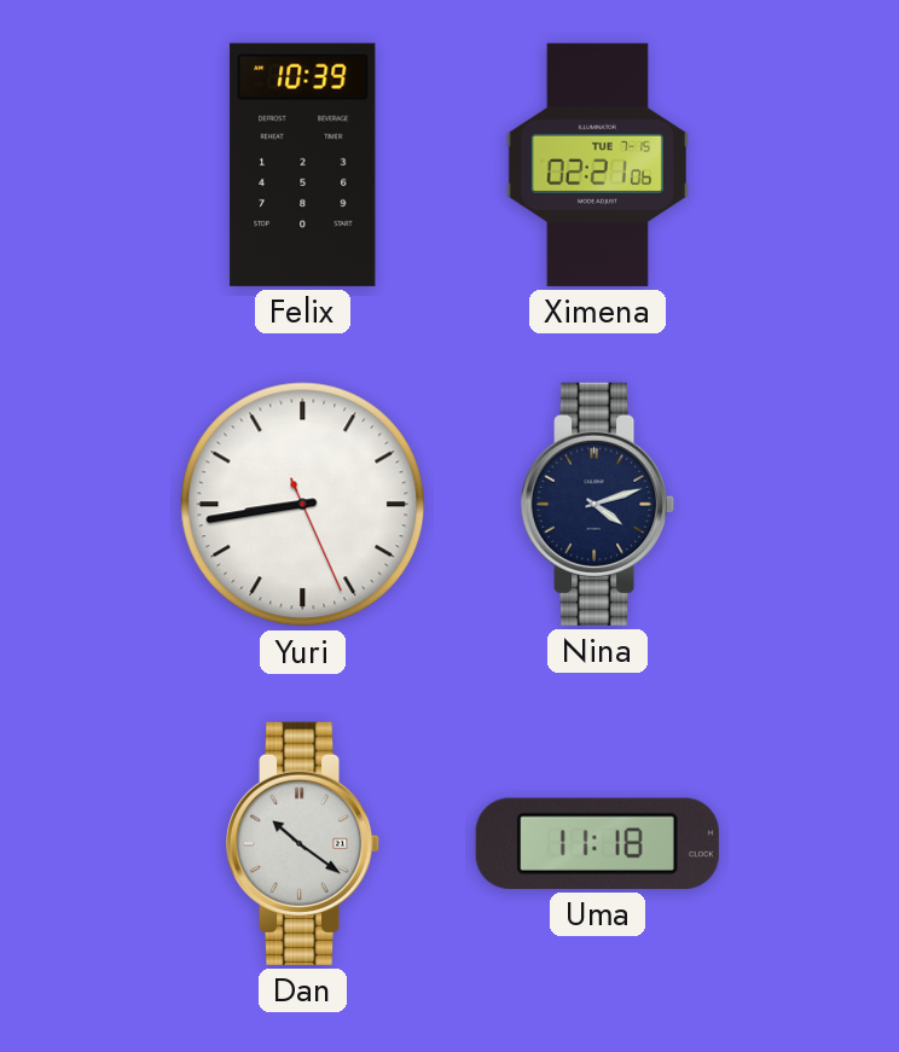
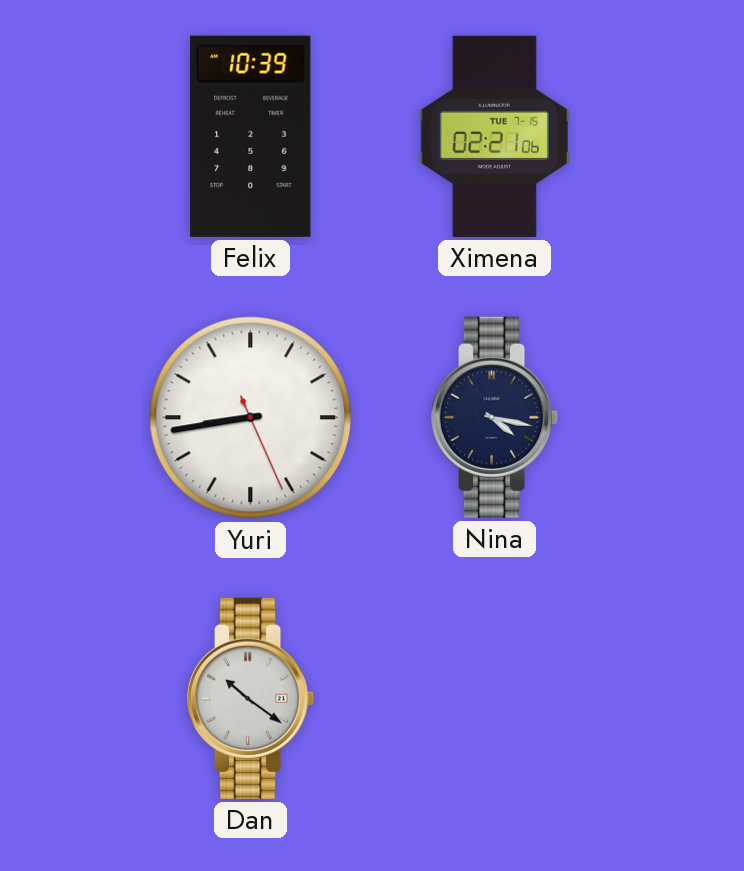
Nina: 4:12 -> 4:17
Uma: 11:18 -> none
